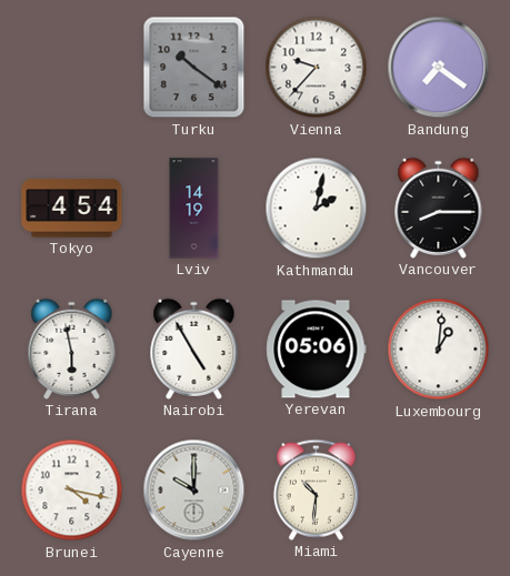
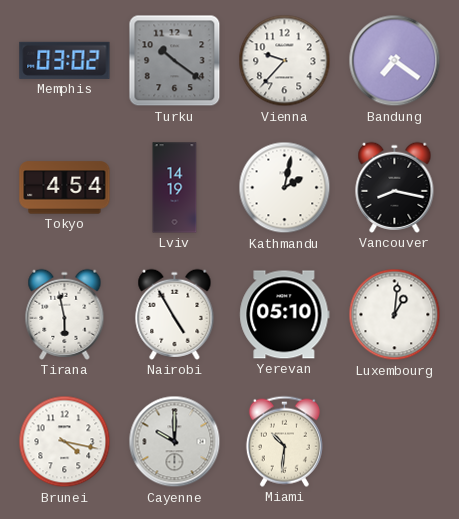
Memphis: none -> 03:02
Vancouver: 8:15 -> 8:17
Yerevan: 05:06 -> 05:10
